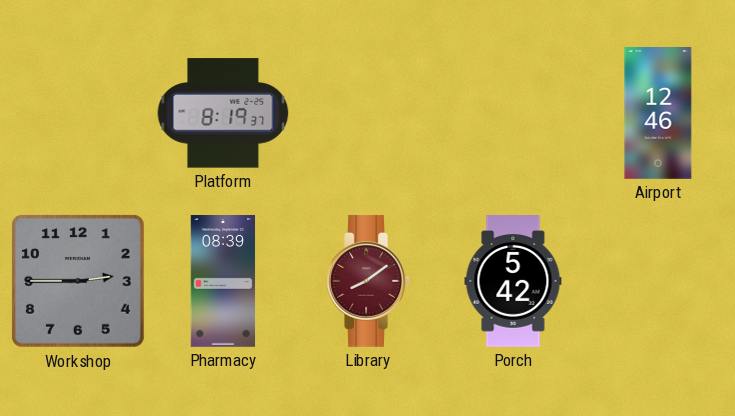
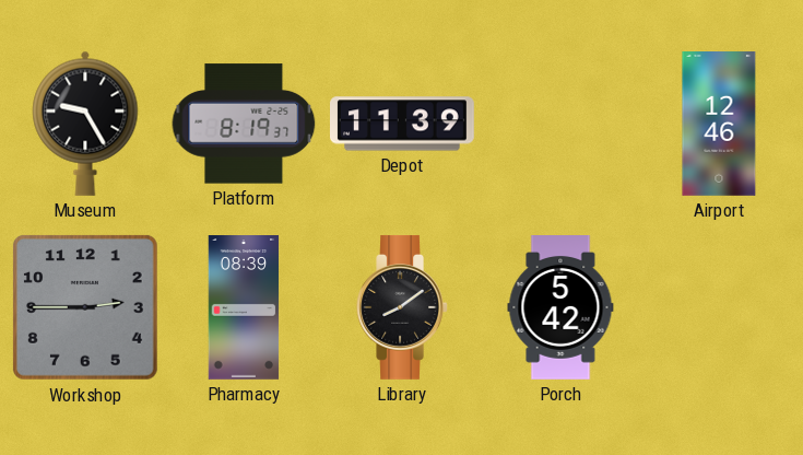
Museum: none -> 9:25
Depot: none -> 11:39
Library dial: burgundy -> black
